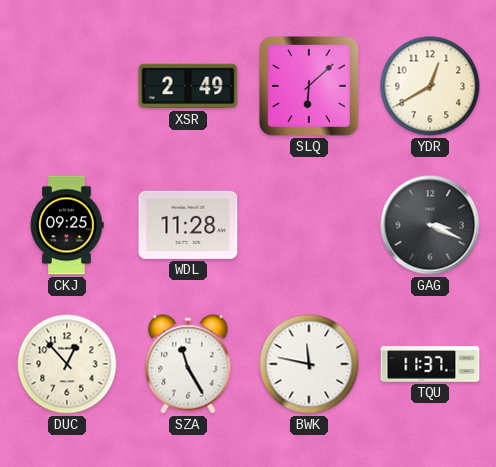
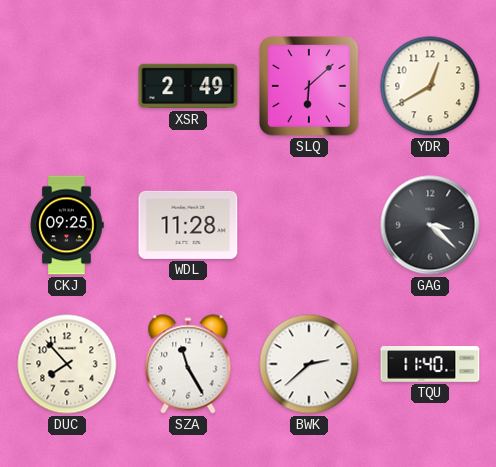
GAG: 3:19 -> 3:22
DUC: 12:53 -> 7:53
BWK: 11:47 -> 2:38
TQU: 11:37 -> 11:40
